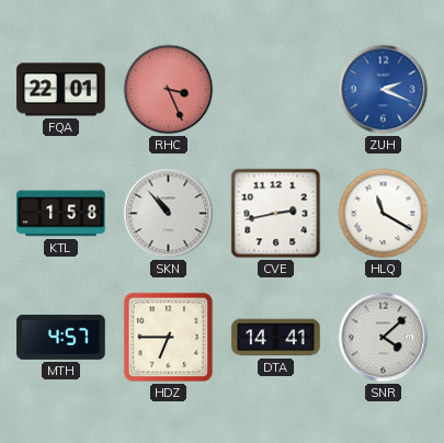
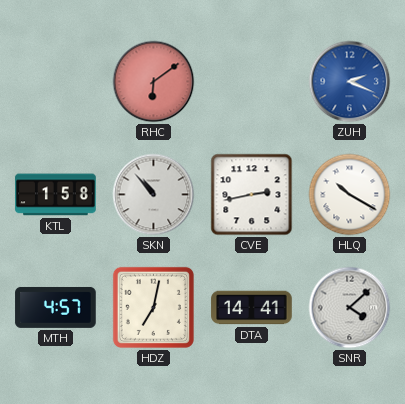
FQA: 22:01 -> none
RHC: 3:26 -> 6:09
HLQ: 11:20 -> 10:20
HDZ: 6:45 -> 7:02
